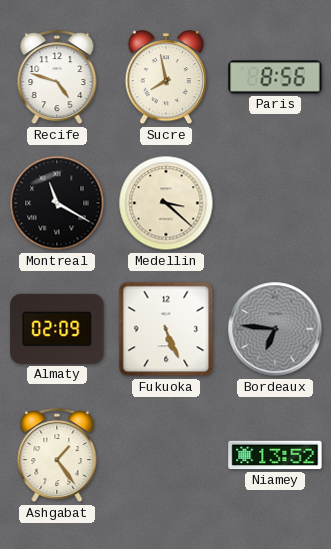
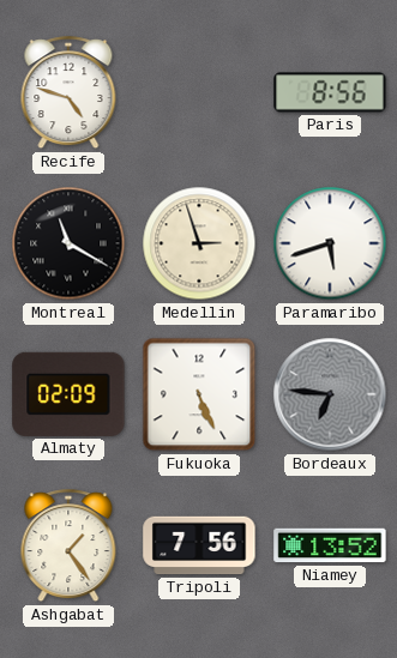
Sucre: 7:58 -> none
Medellin: 3:22 -> 2:57
Paramaribo: none -> 5:42
Tripoli: none -> 7:56
